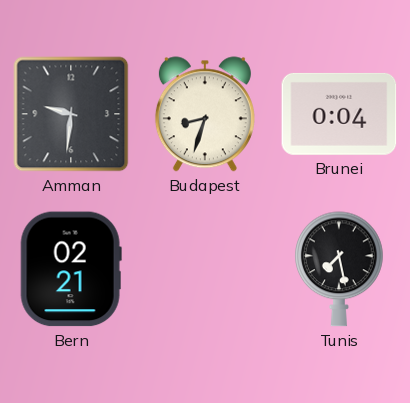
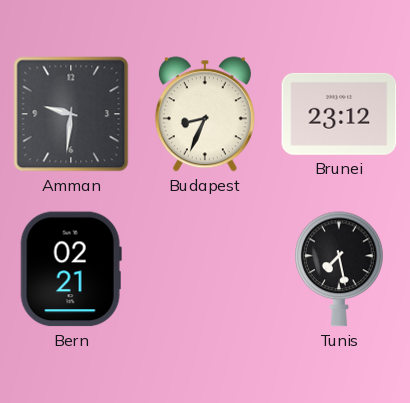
Budapest: 8:33 -> 8:34
Brunei: 0:04 -> 23:12
